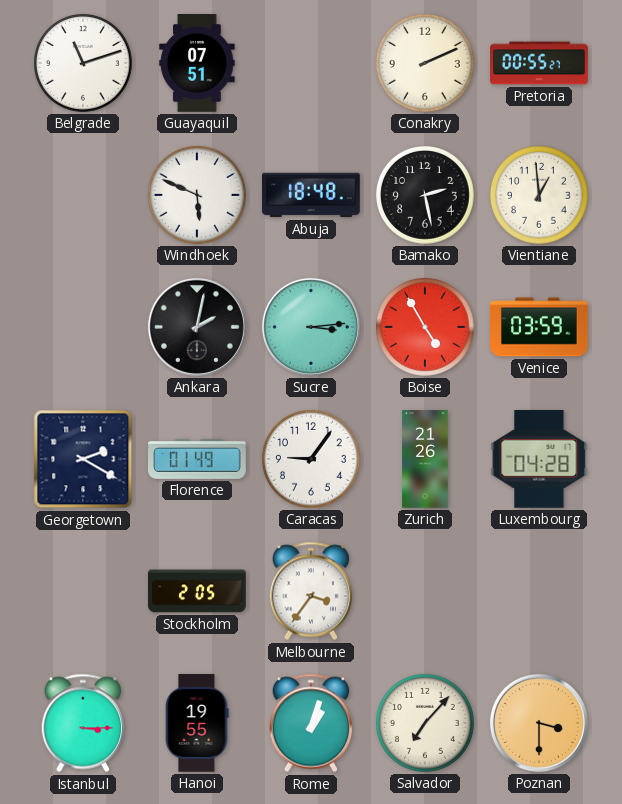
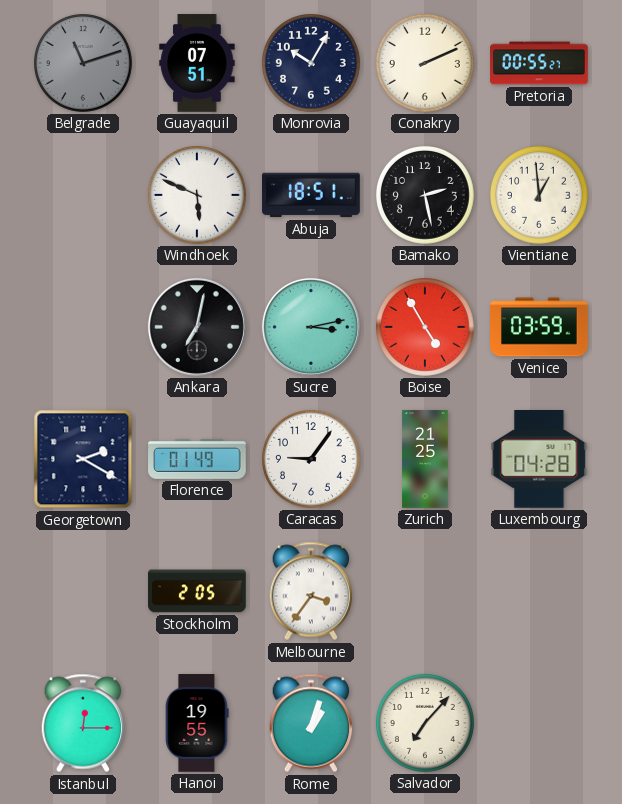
Belgrade dial: white -> grey
Monrovia: none -> 10:05
Abuja: 18:48 -> 18:51
Ankara: 2:02 -> 7:02
Sucre: 3:14 -> 3:13
Zurich: 21:26 -> 21:25
Istanbul: 3:15 -> 12:15
Poznan: 3:30 -> none
